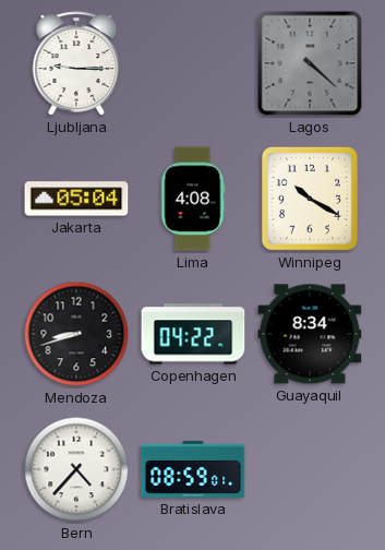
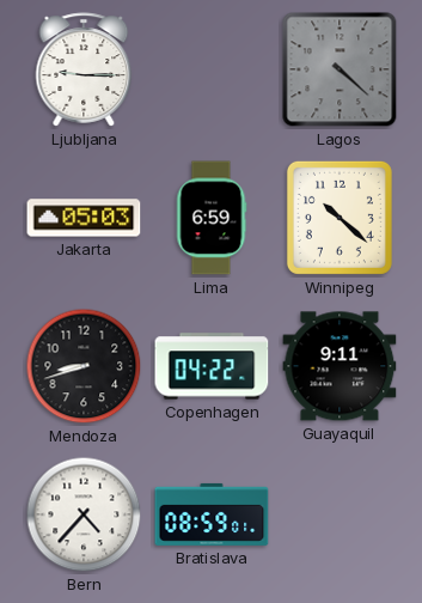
Jakarta: 05:04 -> 05:03
Lima: 4:08 -> 6:59
Winnipeg: 10:20 -> 10:22
Guayaquil: 8:34 -> 9:11
